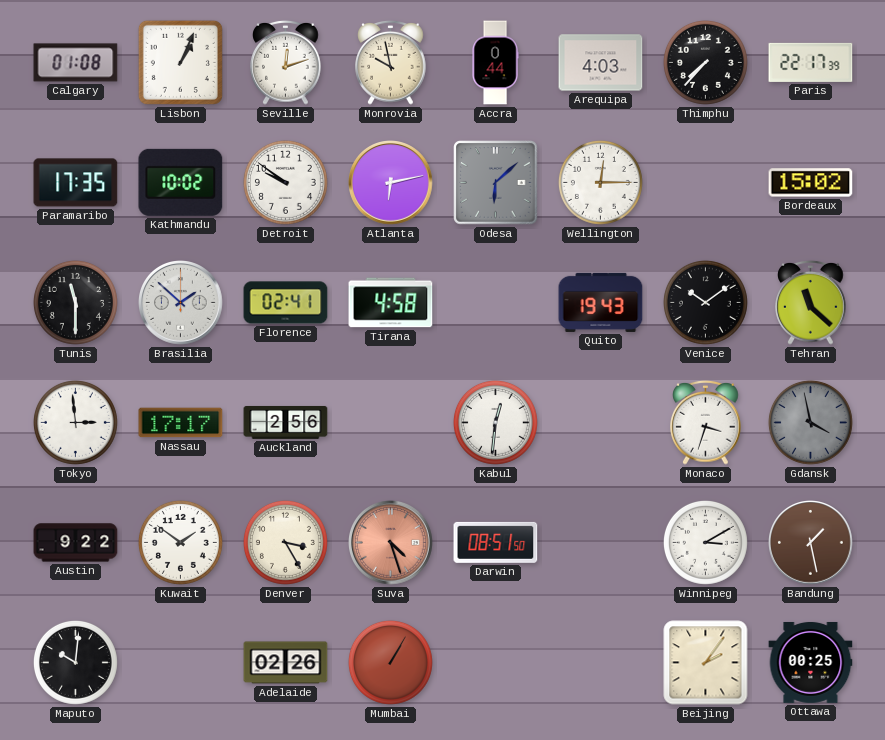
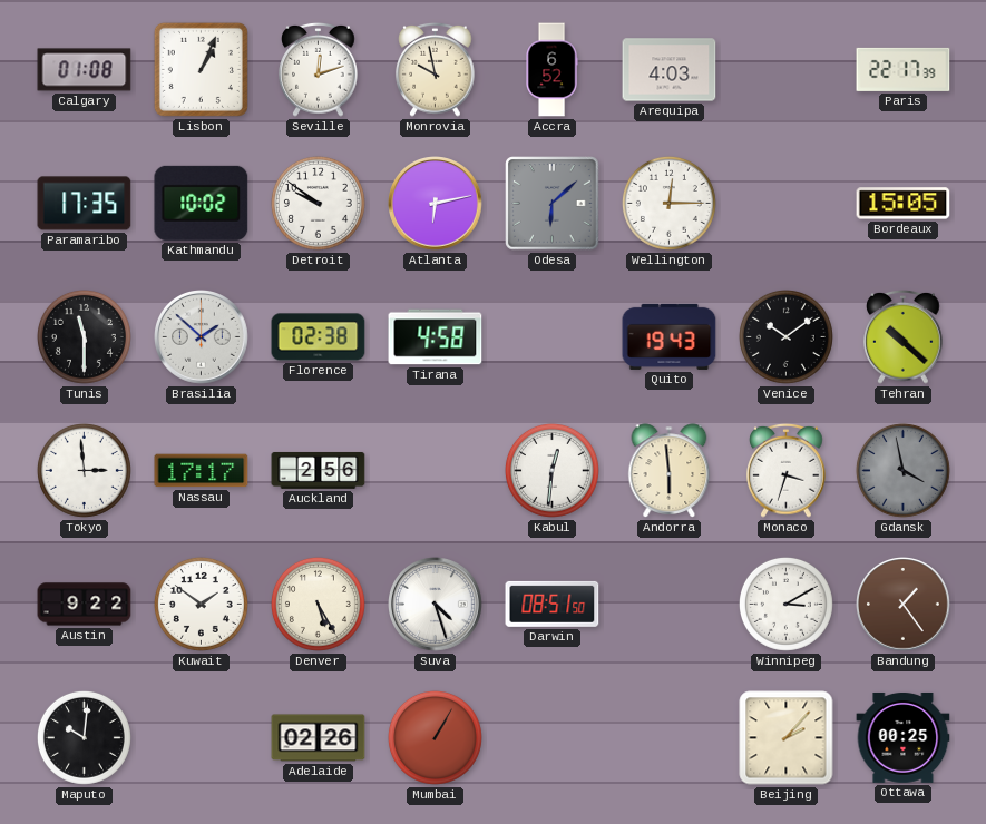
Accra: 0:44 -> 6:52
Thimphu: 7:37 -> none
Bordeaux: 15:02 -> 15:05
Florence: 02:41 -> 02:38
Tehran: 11:22 -> 10:22
Andorra: none -> 5:59
Denver: 3:25 -> 5:25
Suva dial: salmon -> white
Bandung: 1:28 -> 1:24
Beijing: 2:06 -> 2:07
